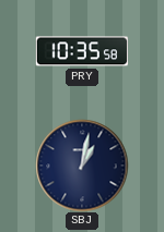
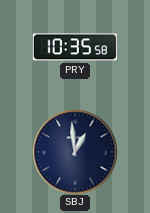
SBJ: 1:02 -> 12:59
